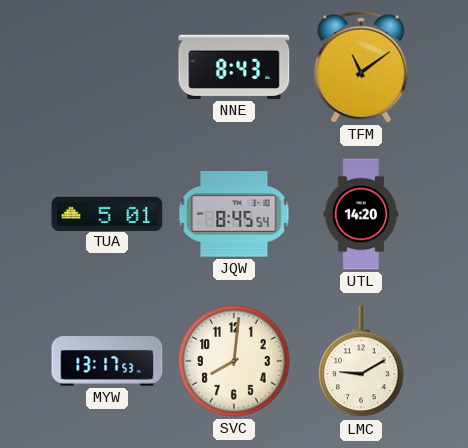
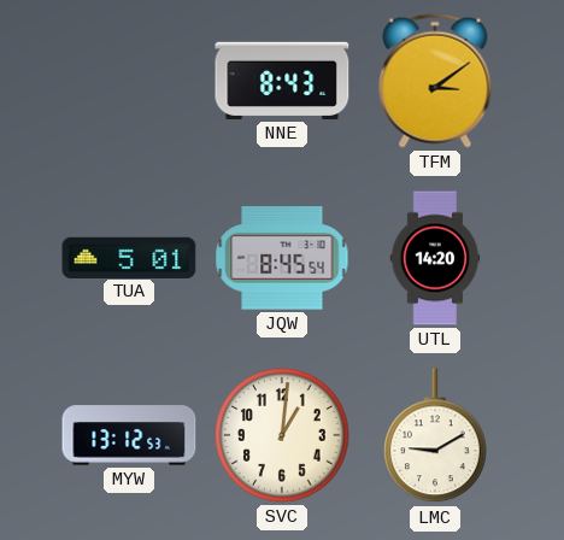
TFM: 11:09 -> 3:09
MYW: 13:17 -> 13:12
SVC: 8:01 -> 1:01
